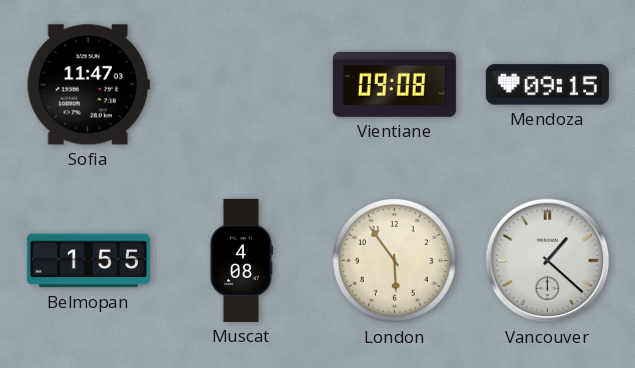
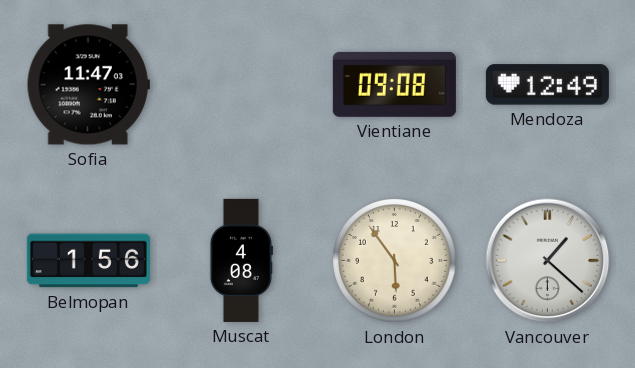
Mendoza: 09:15 -> 12:49
Belmopan: 1:55 -> 1:56
